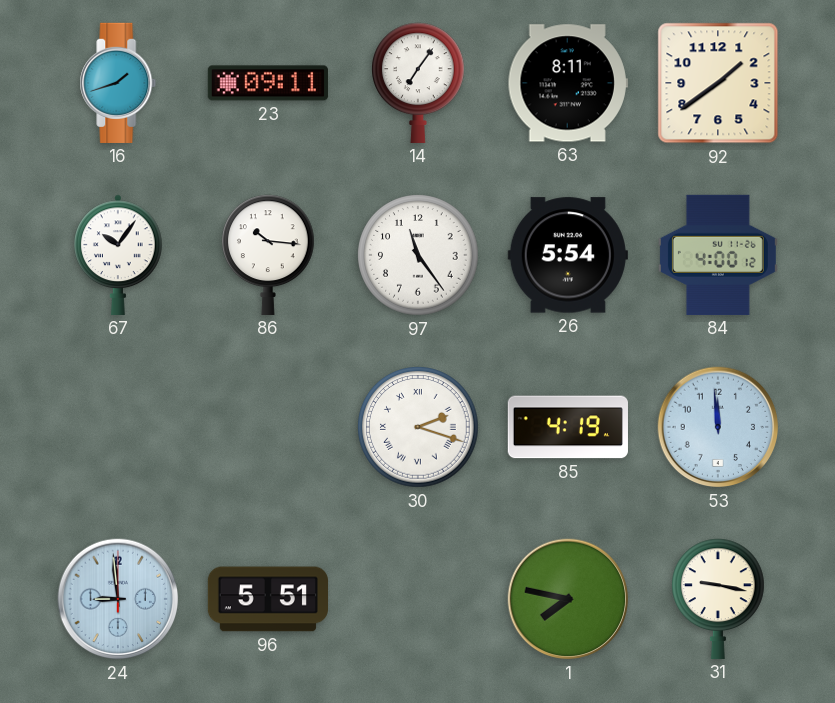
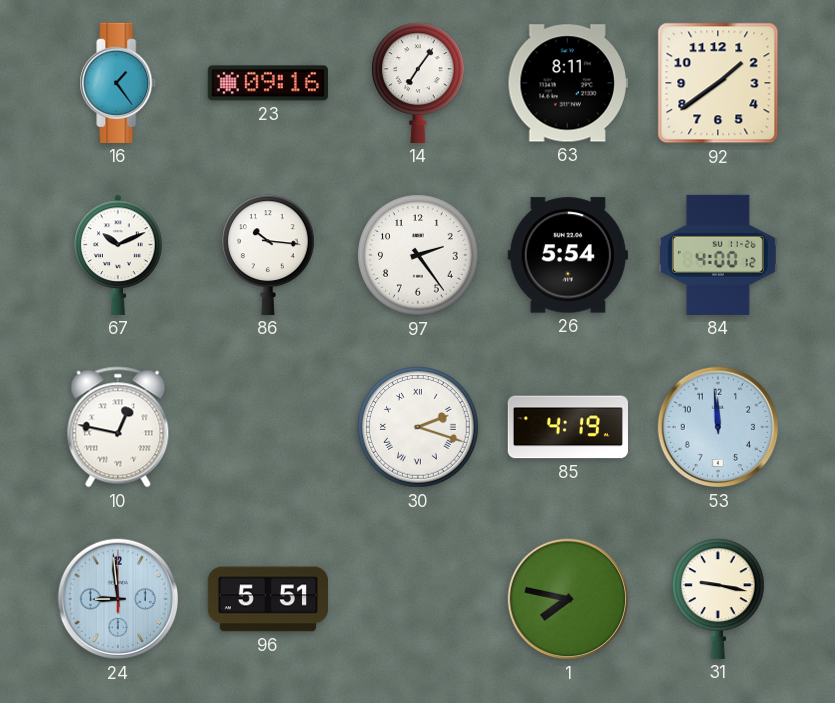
16: 1:42 -> 1:24
23: 09:11 -> 09:16
67: 10:06 -> 10:11
97: 11:24 -> 2:24
10: none -> 12:47
